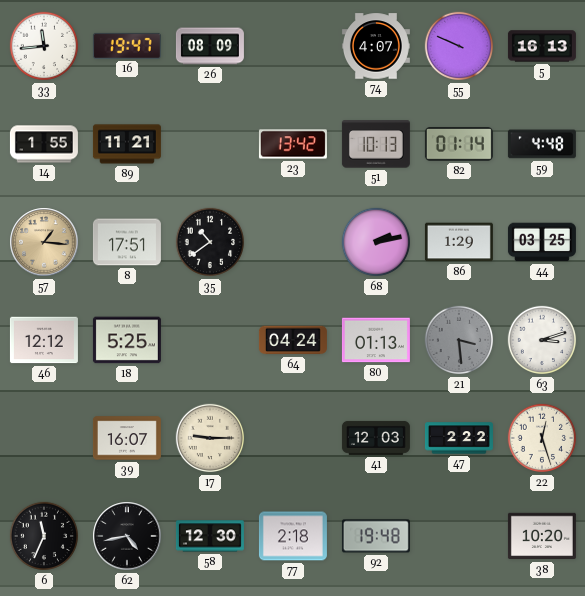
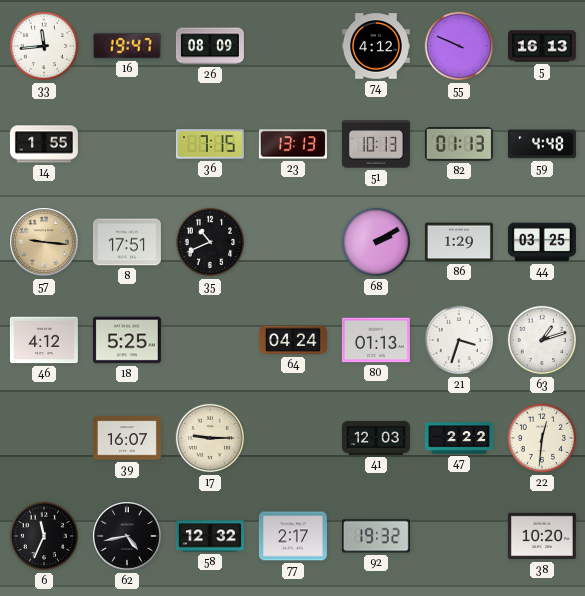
74: 4:07 -> 4:12
89: 11:21 -> none
36: none -> 7:15
23: 13:42 -> 13:13
82: 01:14 -> 01:13
57: 1:16 -> 9:16
35: 10:39 -> 10:41
68: 2:13 -> 2:10
46: 12:12 -> 4:12
21: 3:29 -> 3:33
21 dial: grey -> white
63: 3:12 -> 1:12
22: 12:27 -> 12:31
58: 12:30 -> 12:32
77: 2:18 -> 2:17
92: 19:48 -> 19:32
